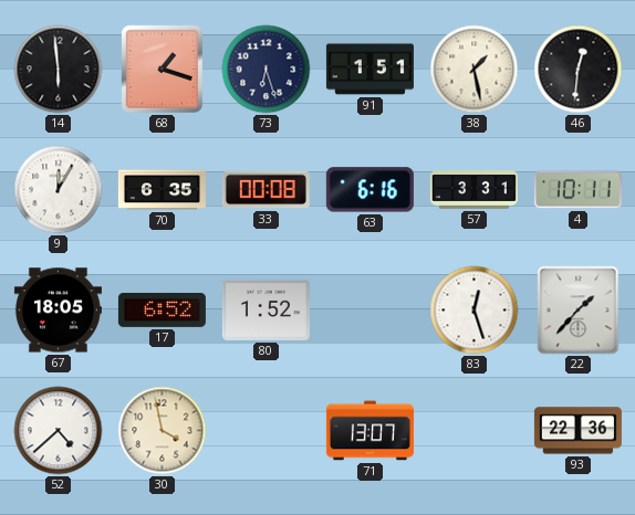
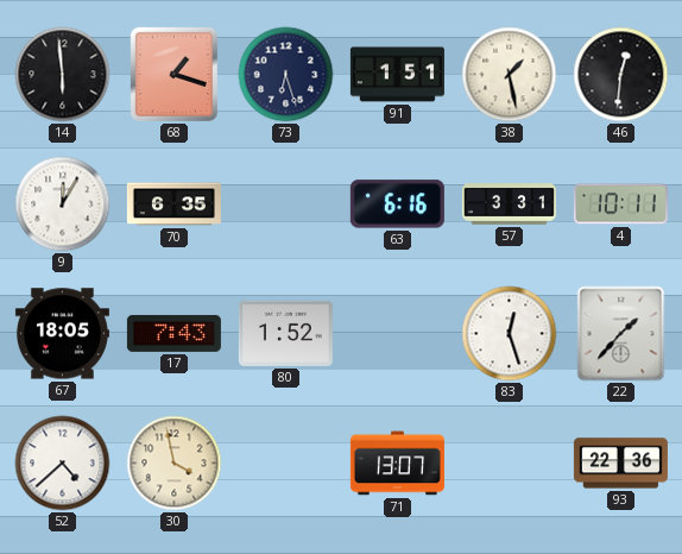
33: 00:08 -> none
17: 6:52 -> 7:43
